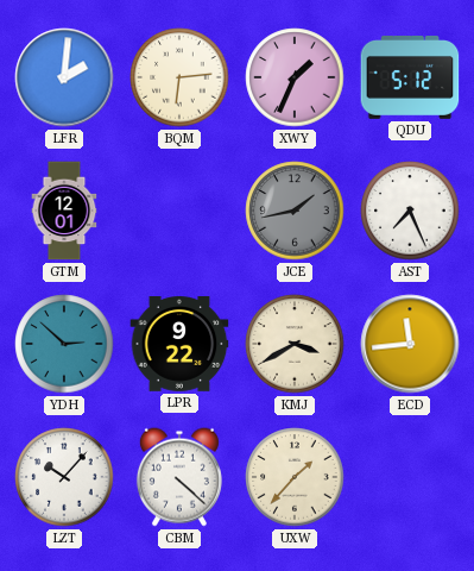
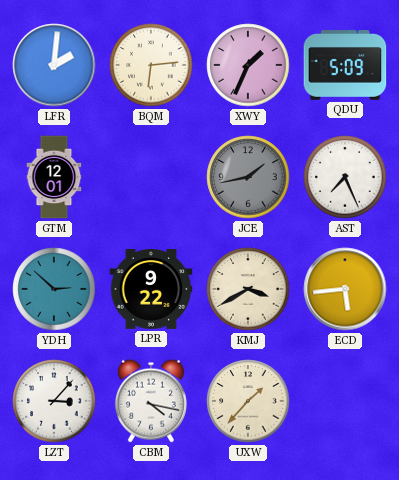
QDU: 5:12 -> 5:09
ECD: 11:44 -> 5:44
LZT: 10:07 -> 3:07
CBM: 4:22 -> 4:17
